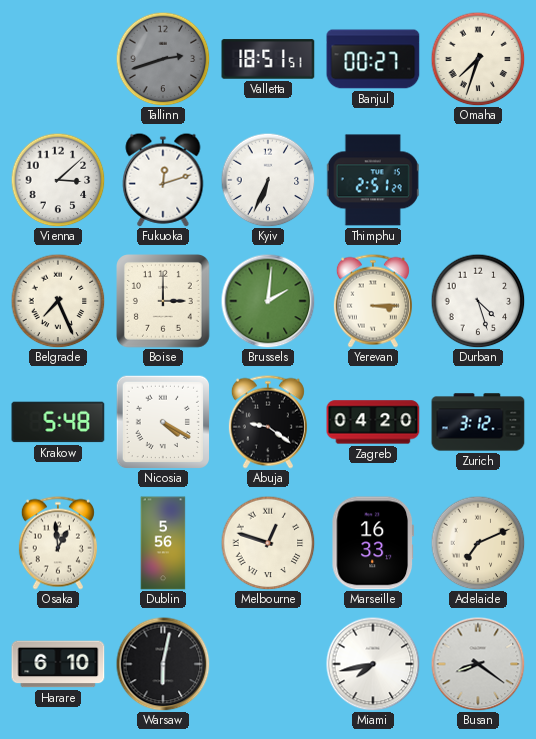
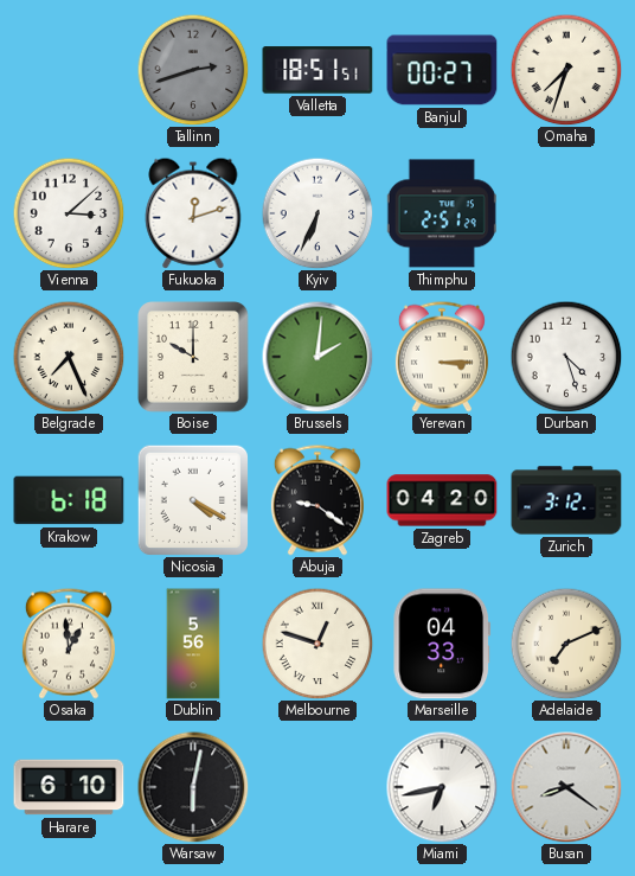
Boise: 3:00 -> 10:00
Krakow: 5:48 -> 6:18
Marseille: 16:33 -> 04:33
Miami: 7:43 -> 6:43
